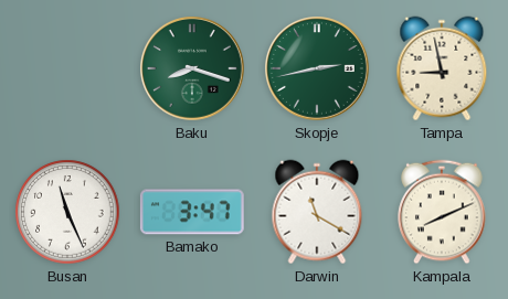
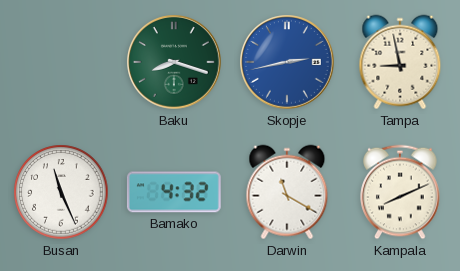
Skopje dial: green -> blue
Bamako: 3:47 -> 4:32
